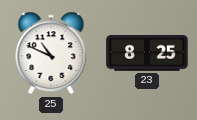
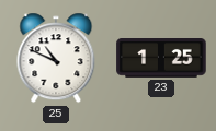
23: 8:25 -> 1:25
